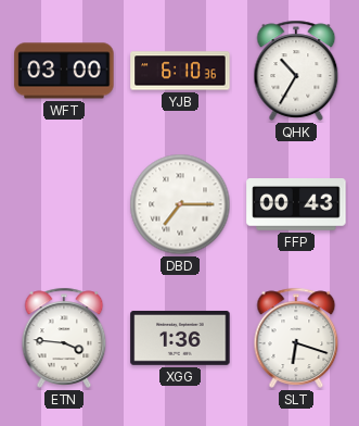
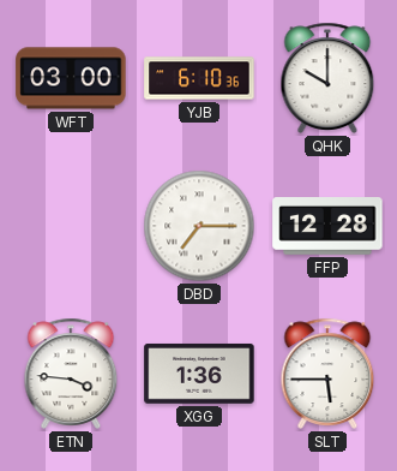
QHK: 10:35 -> 10:00
FFP: 00:43 -> 12:28
SLT: 6:18 -> 5:45
